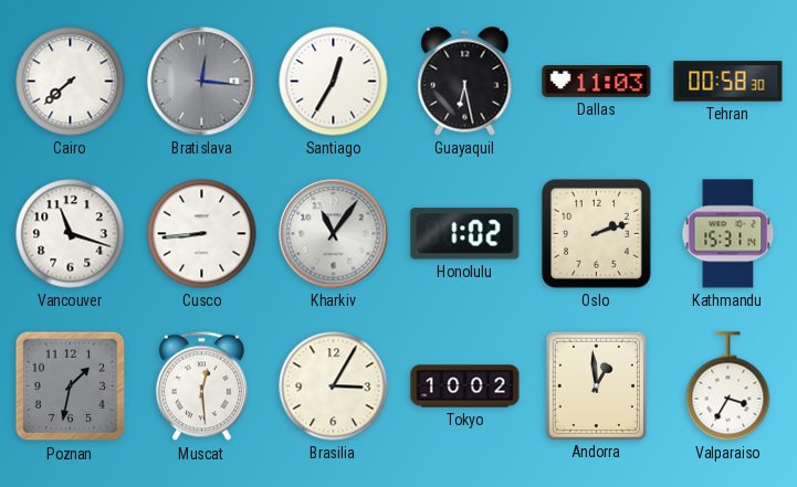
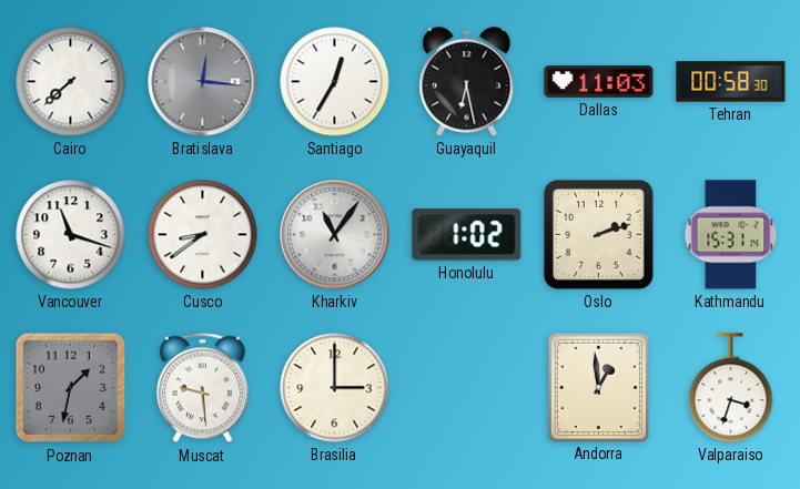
Cusco: 8:44 -> 8:39
Muscat: 12:29 -> 9:29
Brasilia: 3:05 -> 3:00
Tokyo: 10:02 -> none
Valparaiso: 3:35 -> 3:33
